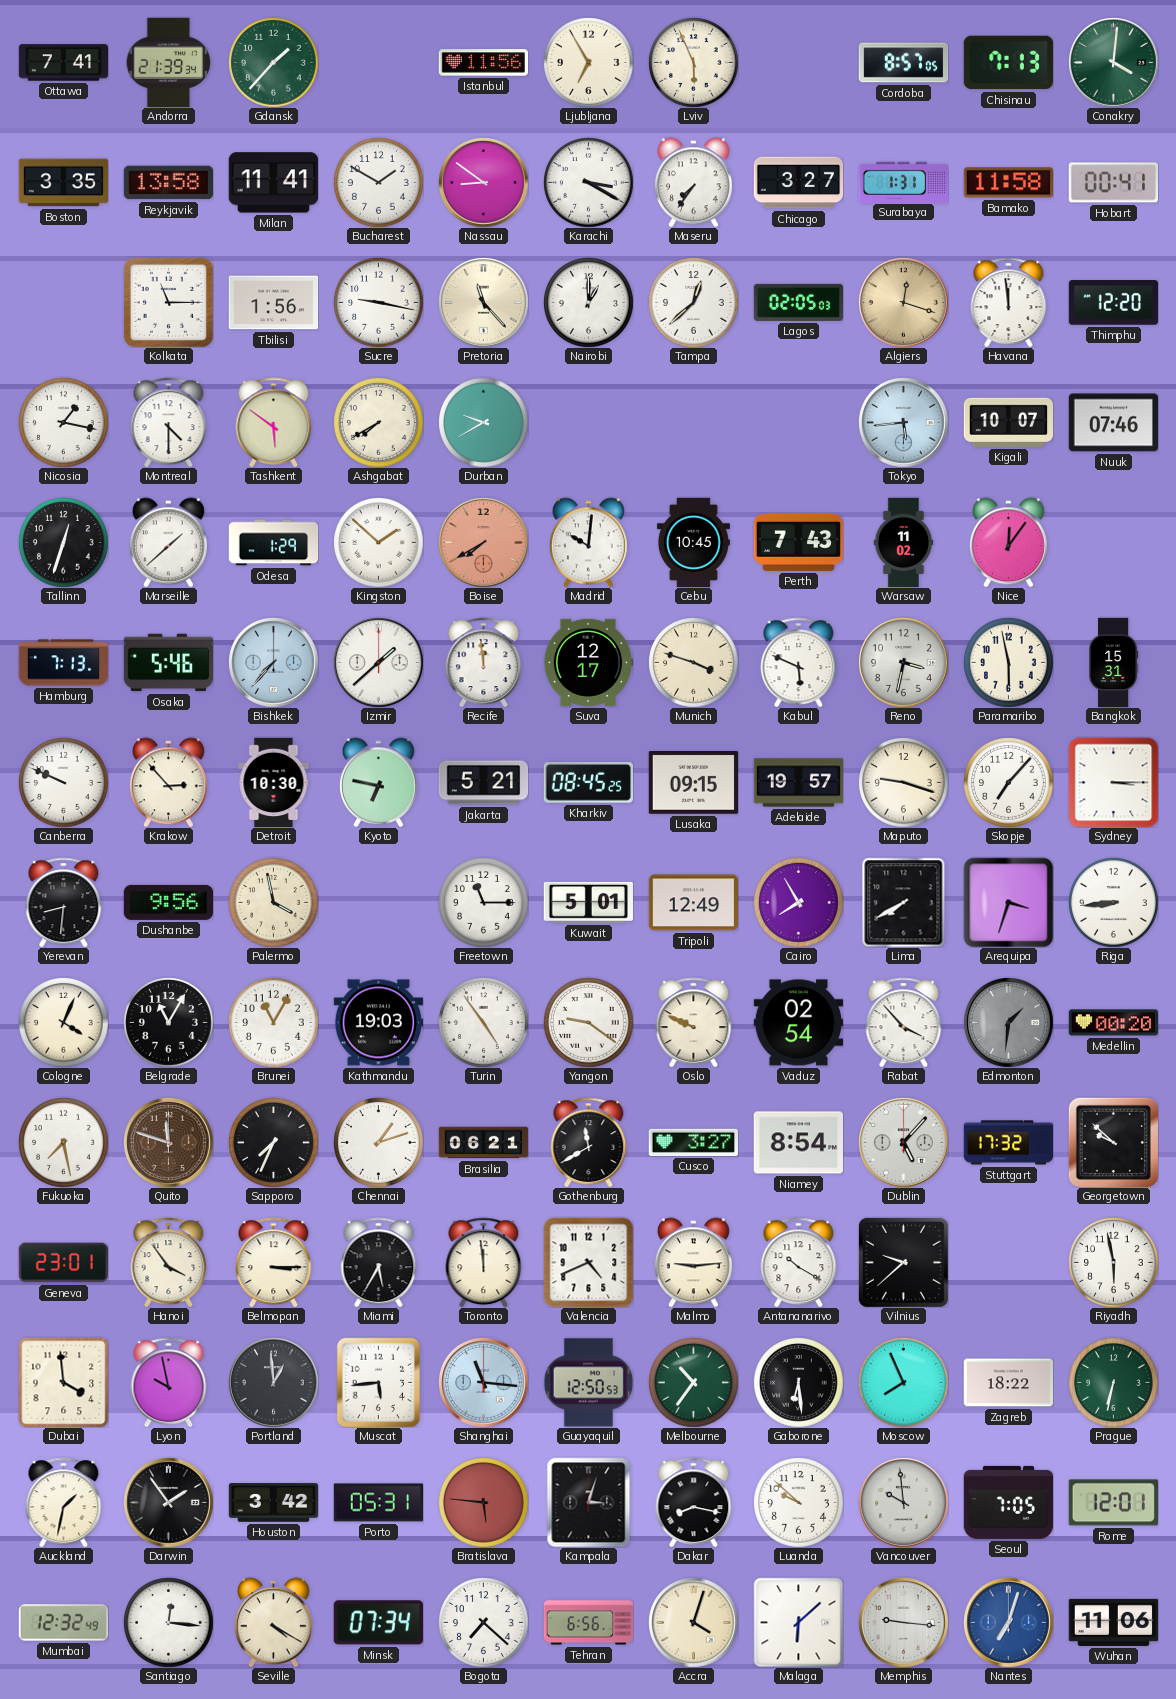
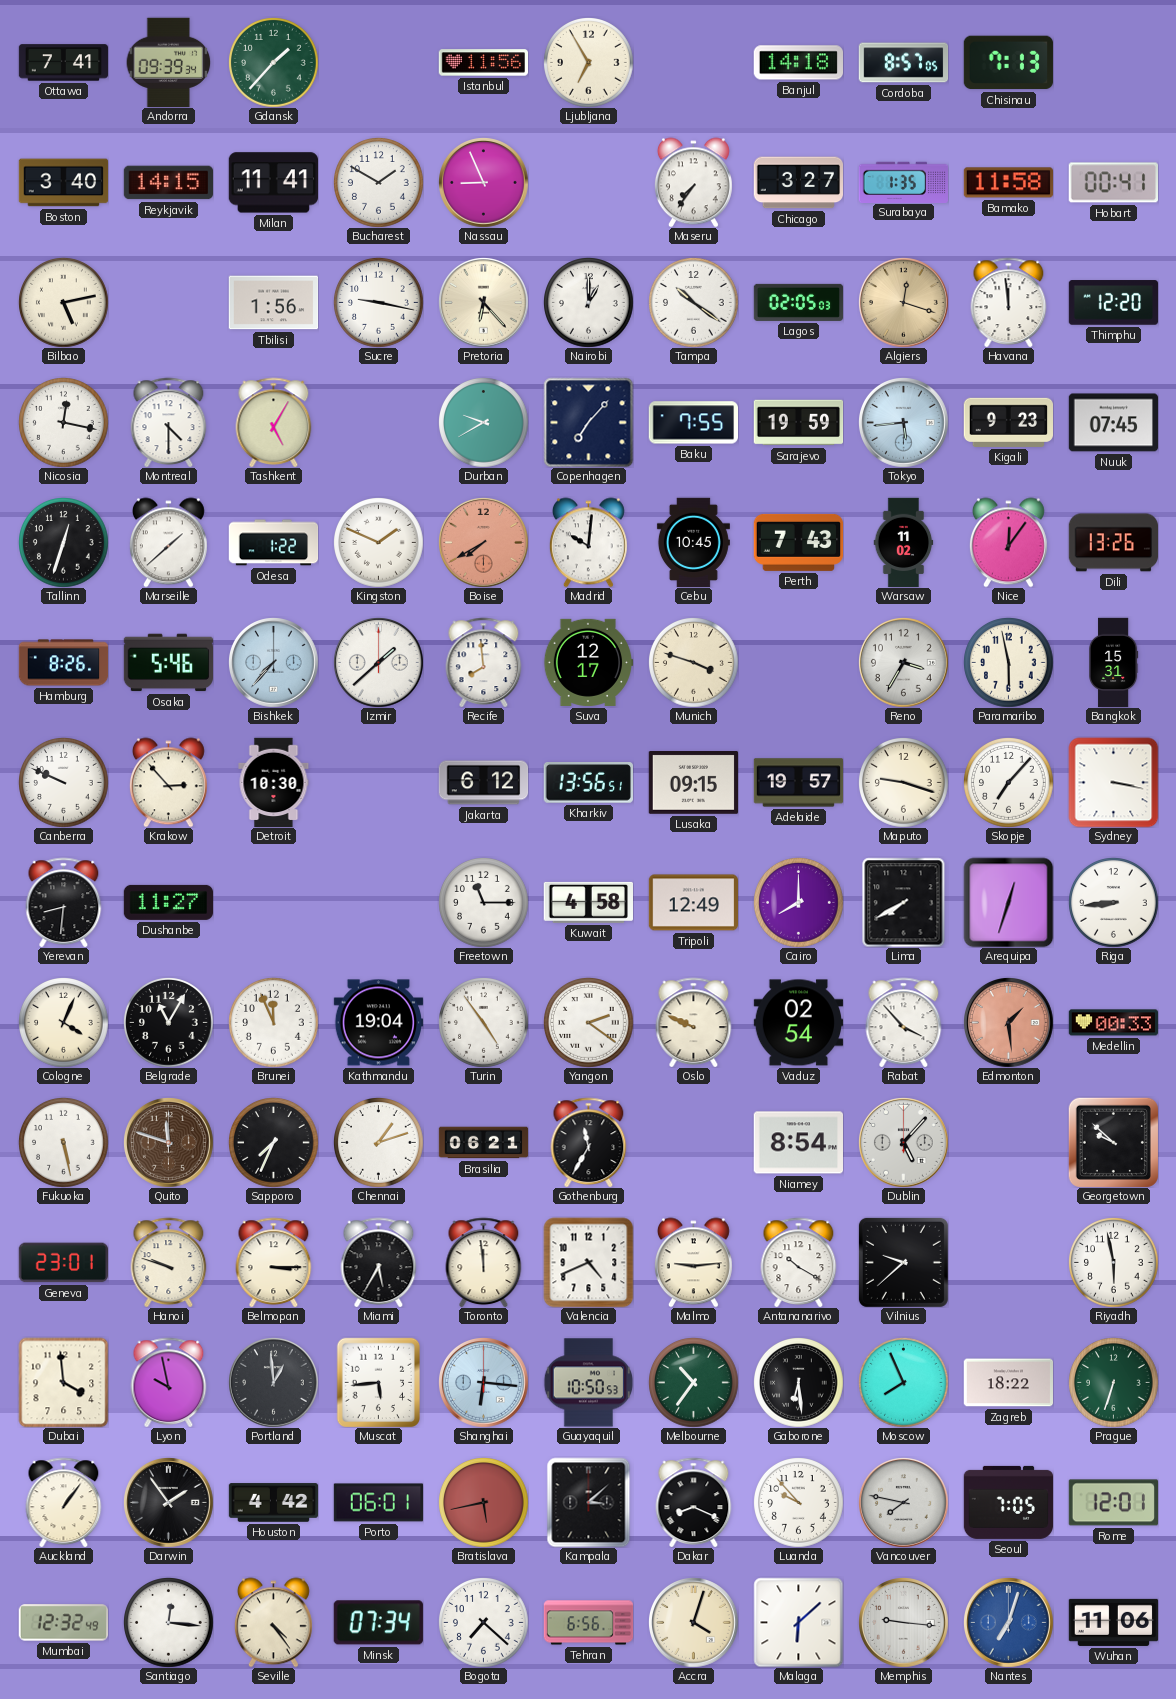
Andorra: 21:39 -> 09:39
Lviv: 5:56 -> none
Banjul: none -> 14:18
Conakry: 4:01 -> none
Boston: 3:35 -> 3:40
Reykjavik: 13:58 -> 14:15
Nassau: 8:51 -> 8:56
Karachi: 3:20 -> none
Surabaya: 1:31 -> 1:35
Bilbao: none -> 5:13
Kolkata: 11:15 -> none
Pretoria: 11:23 -> 6:23
Tampa: 12:38 -> 10:21
Nicosia: 1:17 -> 12:17
Tashkent: 5:51 -> 5:05
Ashgabat: 7:40 -> none
Copenhagen: none -> 7:07
Baku: none -> 7:55
Sarajevo: none -> 19:59
Kigali: 10:07 -> 9:23
Nuuk: 07:46 -> 07:45
Odesa: 1:29 -> 1:22
Kingston: 1:52 -> 1:49
Dili: none -> 13:26
Hamburg: 7:13 -> 8:26
Recife: 11:59 -> 7:59
Kabul: 5:49 -> none
Reno: 3:32 -> 3:35
Kyoto: 6:47 -> none
Jakarta: 5:21 -> 6:12
Kharkiv: 08:45 -> 13:56
Sydney: 3:15 -> 3:17
Dushanbe: 9:56 -> 11:27
Palermo: 3:58 -> none
Kuwait: 5:01 -> 4:58
Cairo: 7:55 -> 8:00
Arequipa: 3:33 -> 12:33
Brunei: 11:05 -> 11:56
Kathmandu: 19:03 -> 19:04
Yangon: 9:21 -> 2:21
Edmonton: 1:31 -> 1:29
Edmonton dial: grey -> salmon
Medellin: 00:20 -> 00:33
Fukuoka: 7:28 -> 5:28
Gothenburg: 11:40 -> 11:35
Cusco: 3:27 -> none
Stuttgart: 17:32 -> none
Hanoi: 3:54 -> 9:48
Shanghai: 11:16 -> 6:16
Guayaquil: 12:50 -> 10:50
Prague: 6:32 -> 6:33
Auckland: 1:32 -> 1:06
Houston: 3:42 -> 4:42
Porto: 05:31 -> 06:01
Bratislava: 5:46 -> 5:43
Kampala: 3:03 -> 3:08
Dakar: 8:17 -> 8:19
Luanda: 9:52 -> 9:53
Vancouver: 9:59 -> 7:47
Seville: 4:20 -> 4:24
